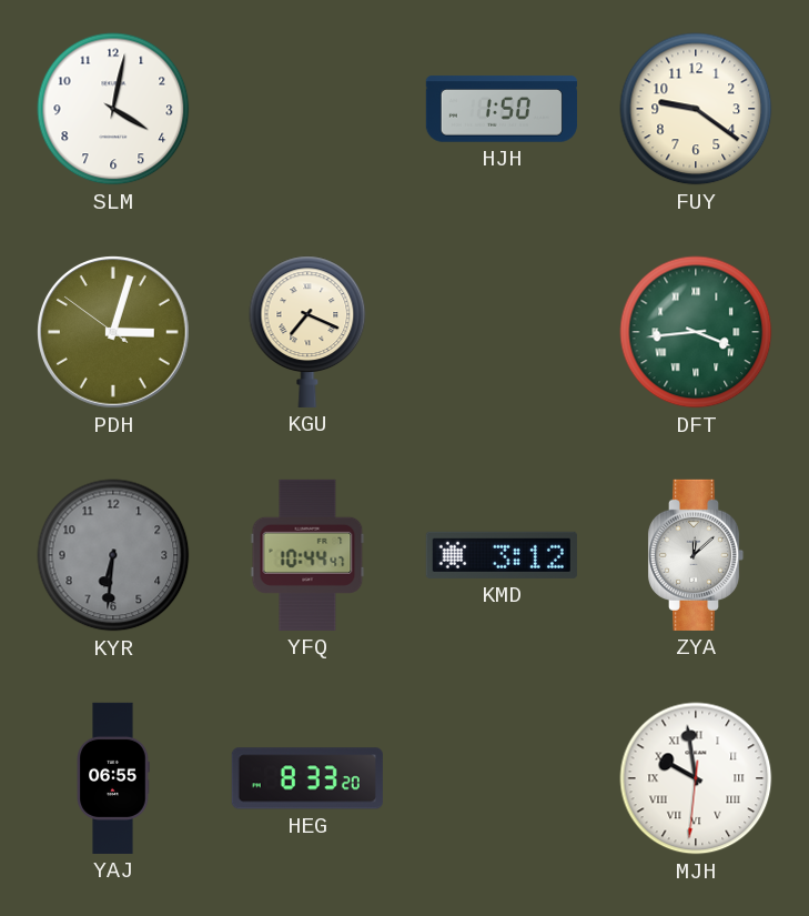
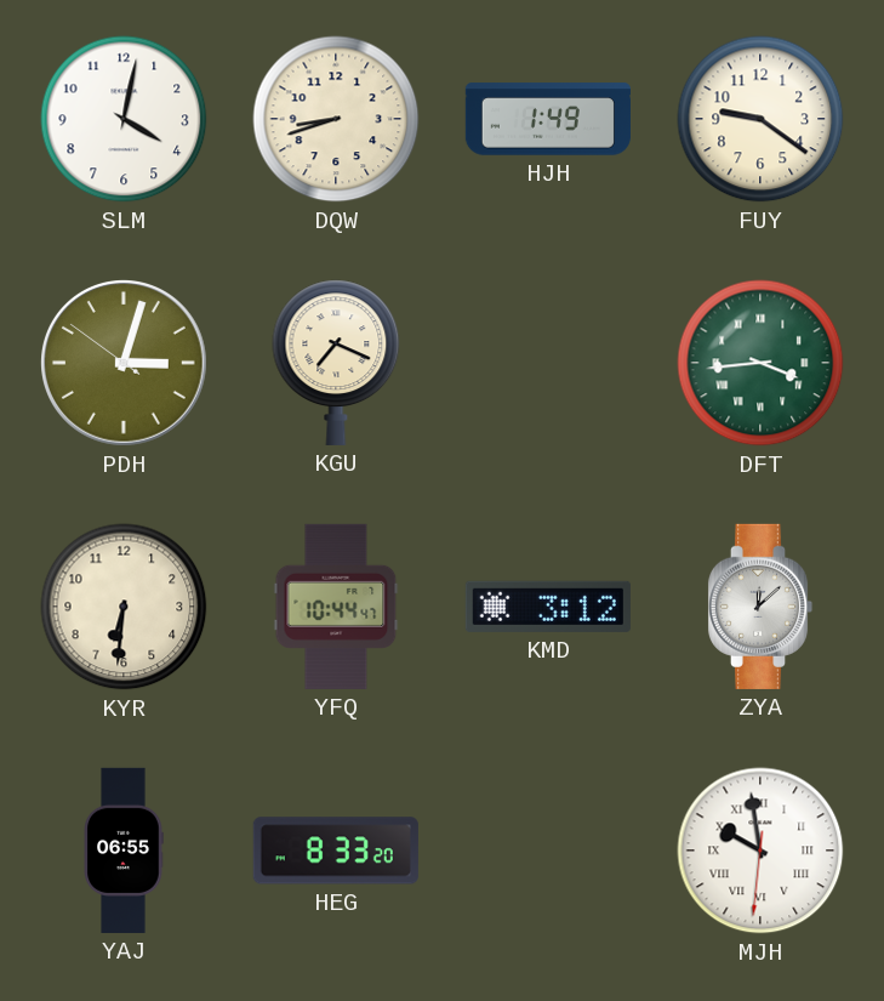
DQW: none -> 8:42
HJH: 1:50 -> 1:49
KYR dial: grey -> cream
